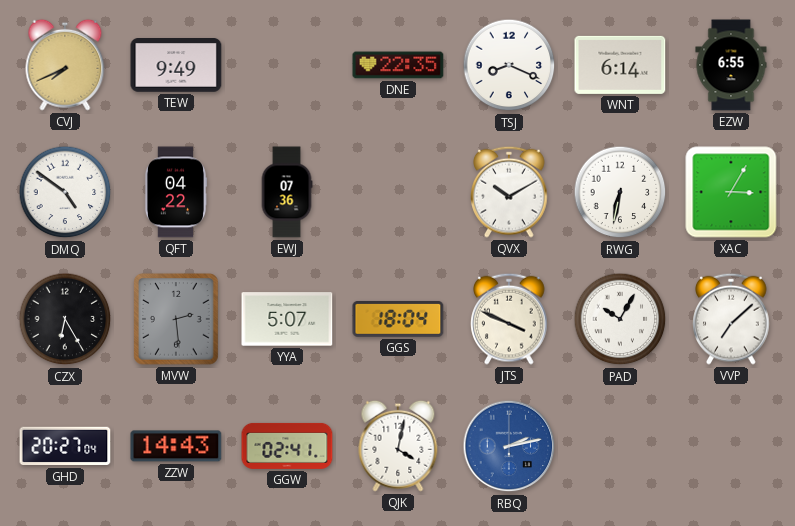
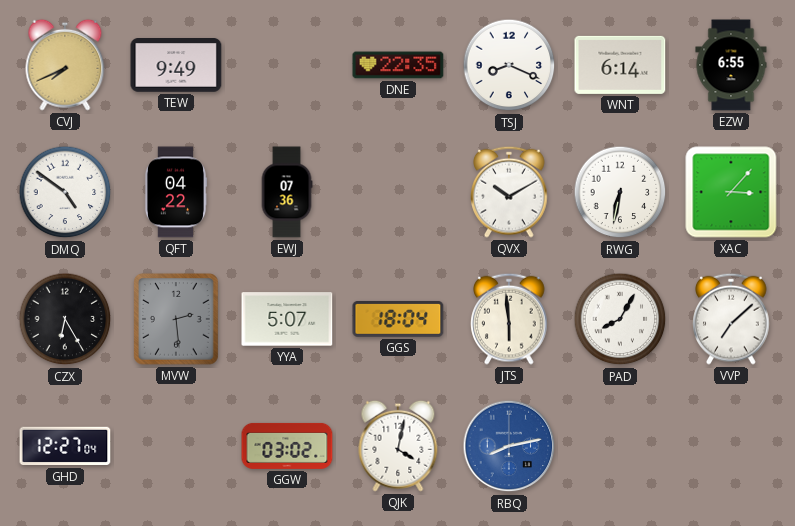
XAC: 3:05 -> 3:07
JTS: 3:49 -> 5:59
PAD: 10:05 -> 8:05
GHD: 20:27 -> 12:27
ZZW: 14:43 -> none
GGW: 02:41 -> 03:02
RBQ: 2:13 -> 8:13
